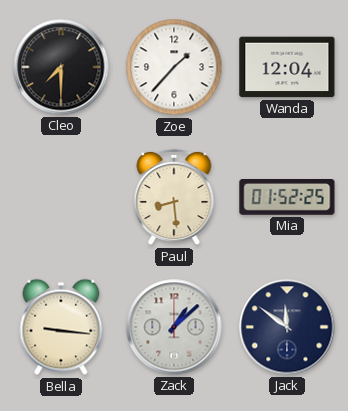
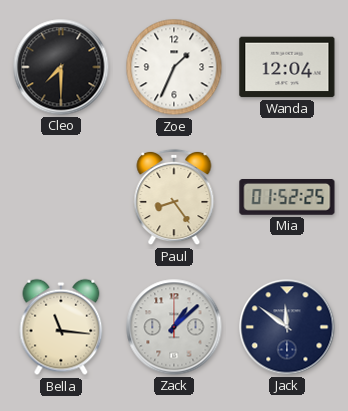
Zoe: 1:37 -> 1:34
Paul: 8:29 -> 8:24
Bella: 9:16 -> 11:16
